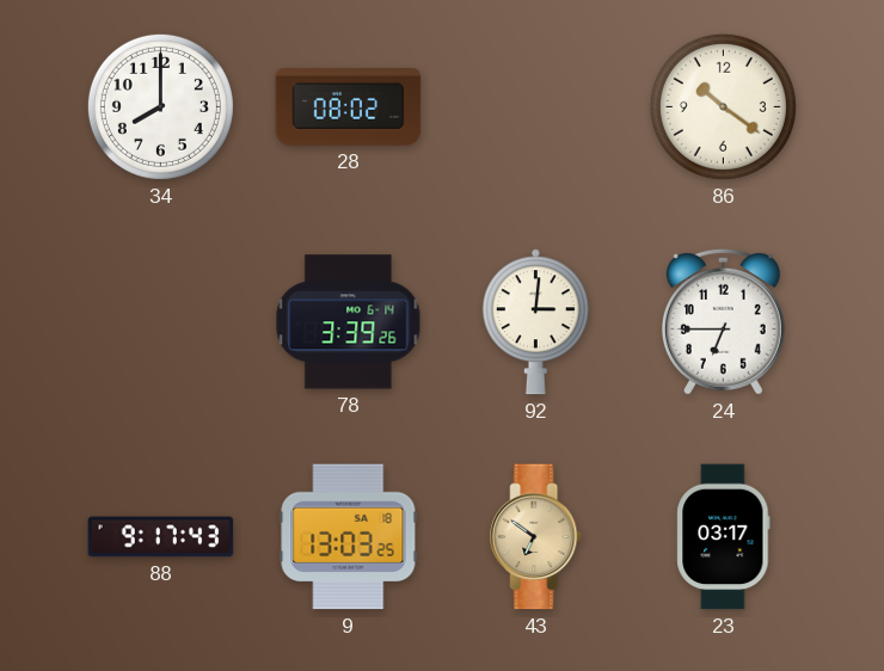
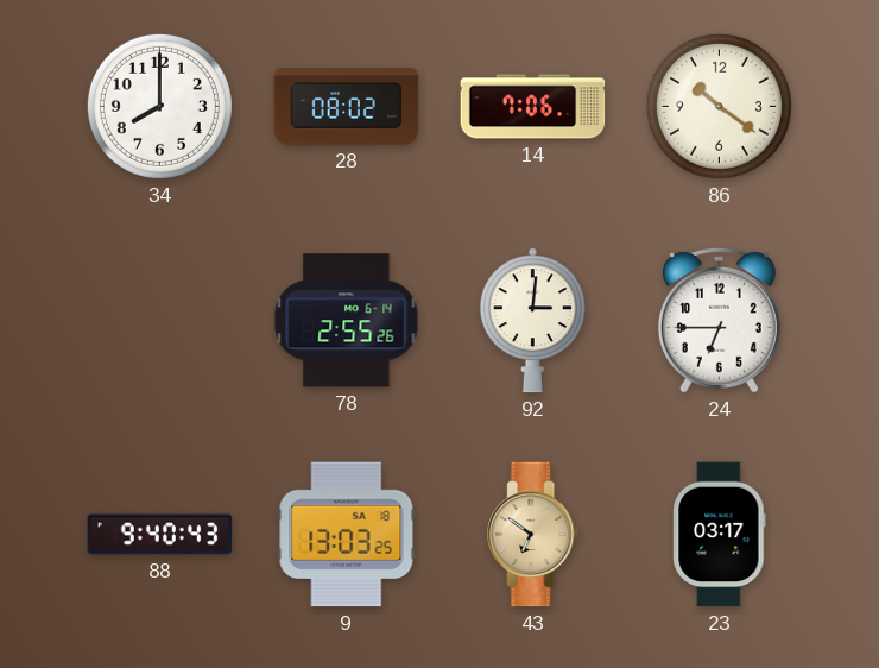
14: none -> 7:06
78: 3:39 -> 2:55
88: 9:17 -> 9:40
